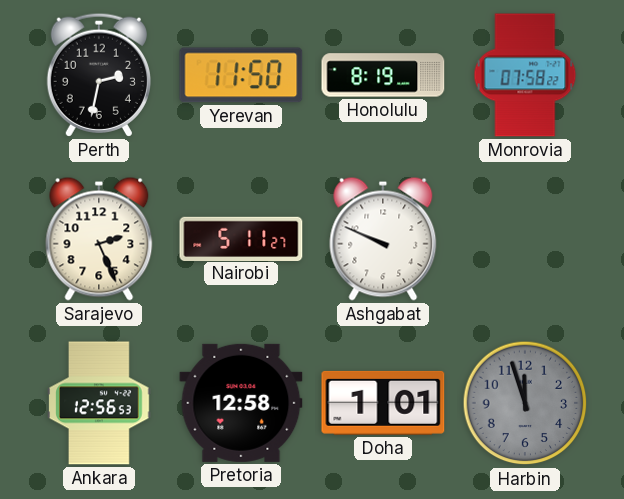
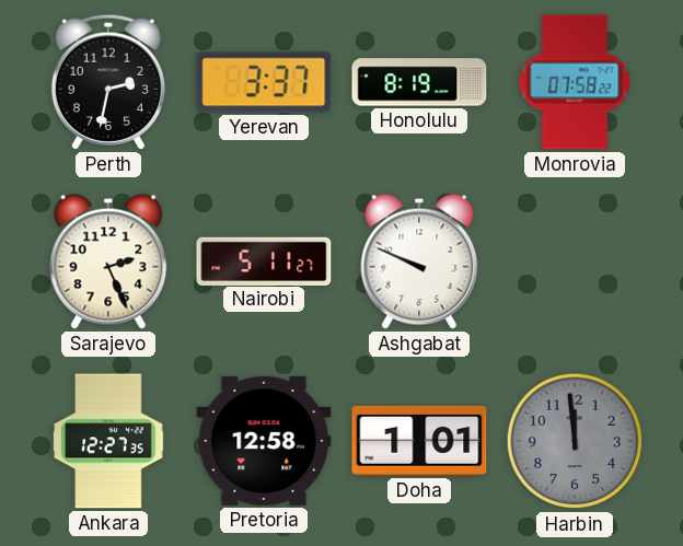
Yerevan: 11:50 -> 3:37
Ankara: 12:56 -> 12:27
Harbin: 11:57 -> 11:59
